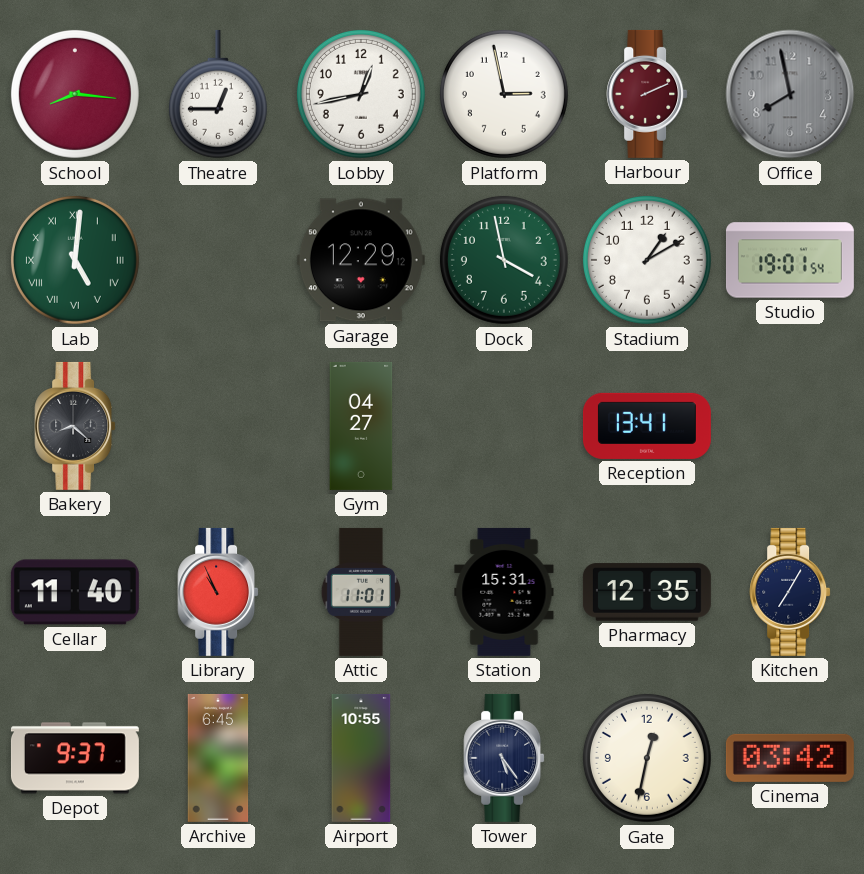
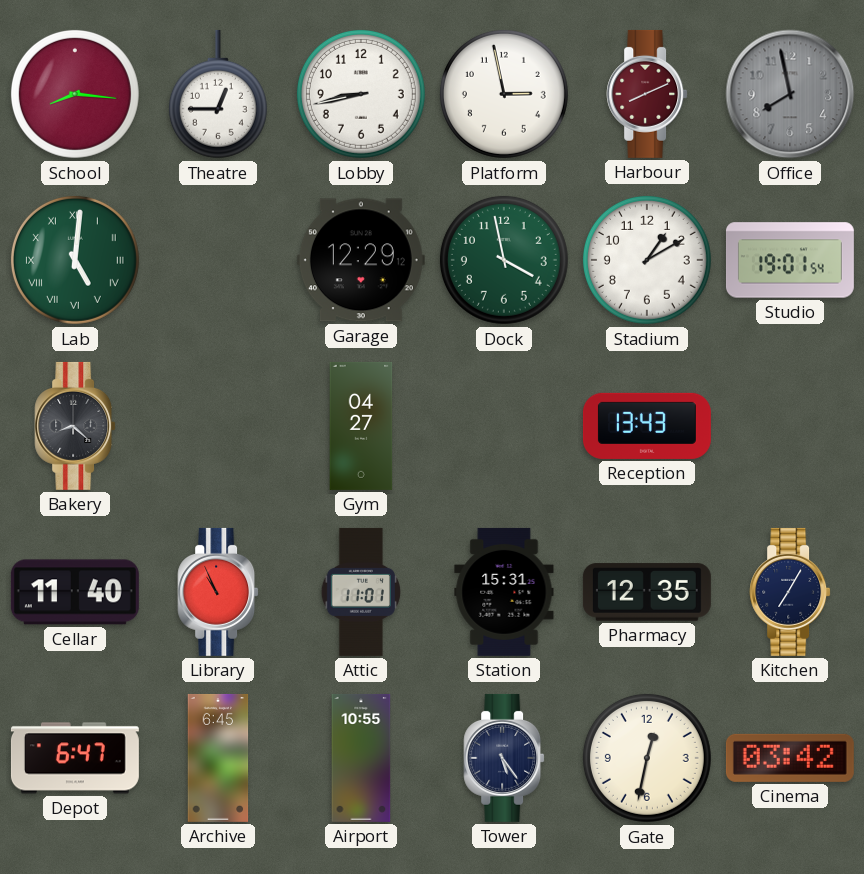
Lobby: 12:43 -> 8:43
Harbour: 2:11 -> 8:11
Reception: 13:41 -> 13:43
Depot: 9:37 -> 6:47
